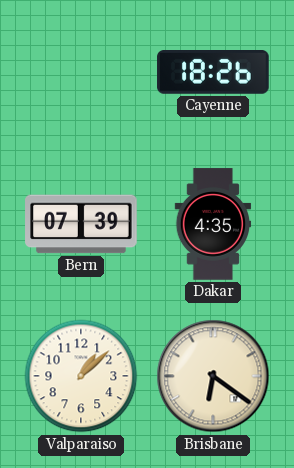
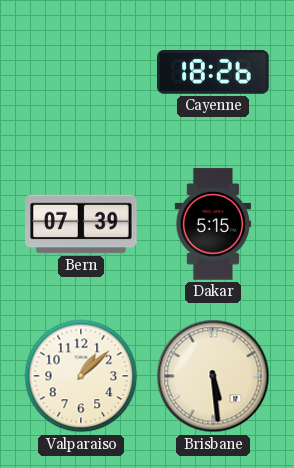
Dakar: 4:35 -> 5:15
Brisbane: 6:21 -> 5:29
